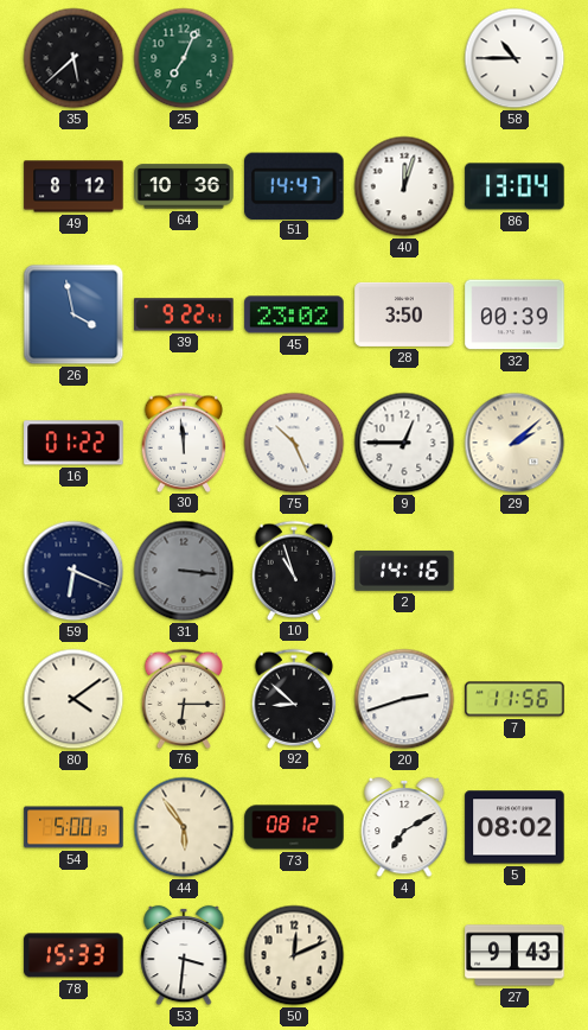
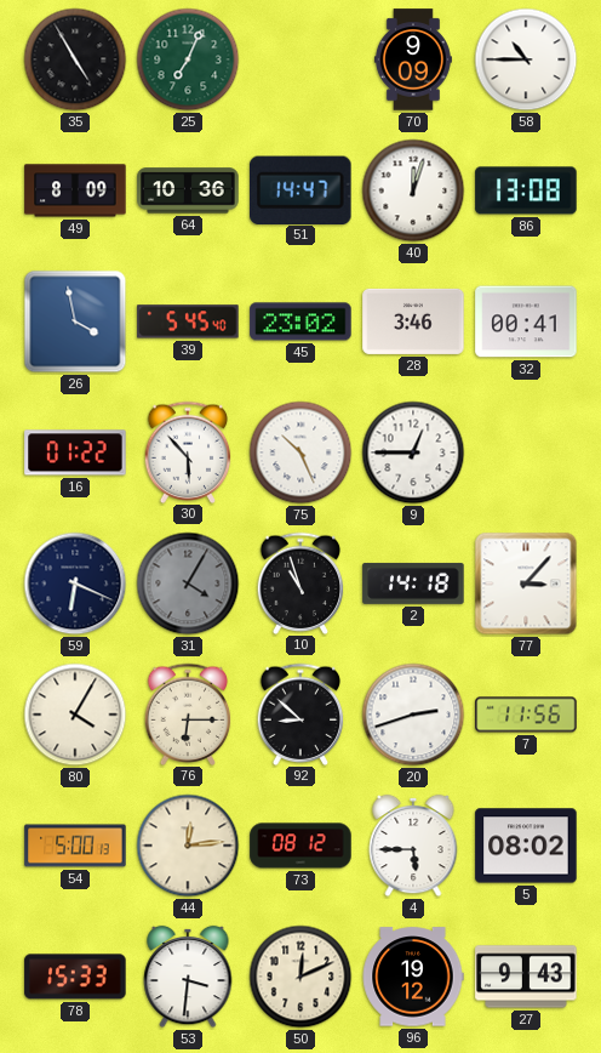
35: 5:38 -> 4:55
70: none -> 9:09
49: 8:12 -> 8:09
86: 13:04 -> 13:08
39: 9:22 -> 5:45
28: 3:50 -> 3:46
32: 00:39 -> 00:41
30: 11:59 -> 5:53
29: 2:08 -> none
31: 3:16 -> 4:05
2: 14:16 -> 14:18
77: none -> 3:07
80: 4:09 -> 4:05
44: 5:54 -> 12:14
4: 7:10 -> 5:45
96: none -> 19:12
